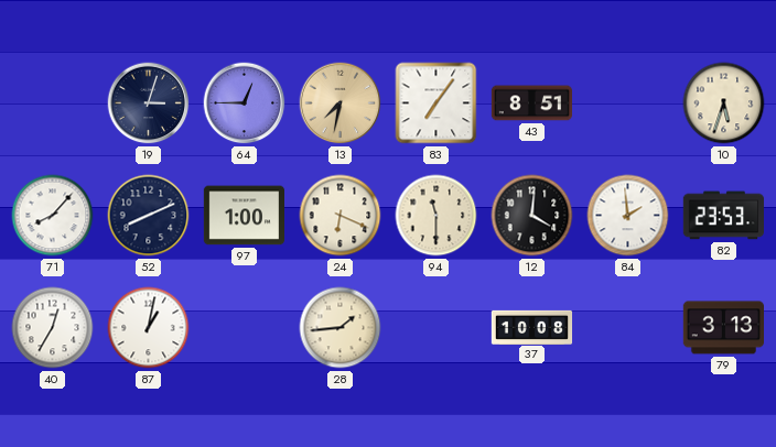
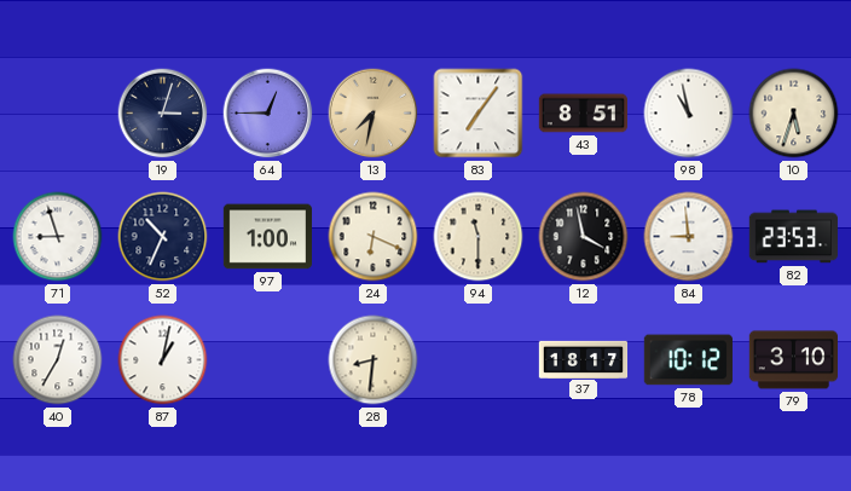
98: none -> 10:58
71: 8:07 -> 8:57
52: 8:11 -> 10:34
12: 4:01 -> 3:58
84: 1:59 -> 8:59
28: 1:44 -> 8:31
37: 10:08 -> 18:17
78: none -> 10:12
79: 3:13 -> 3:10
